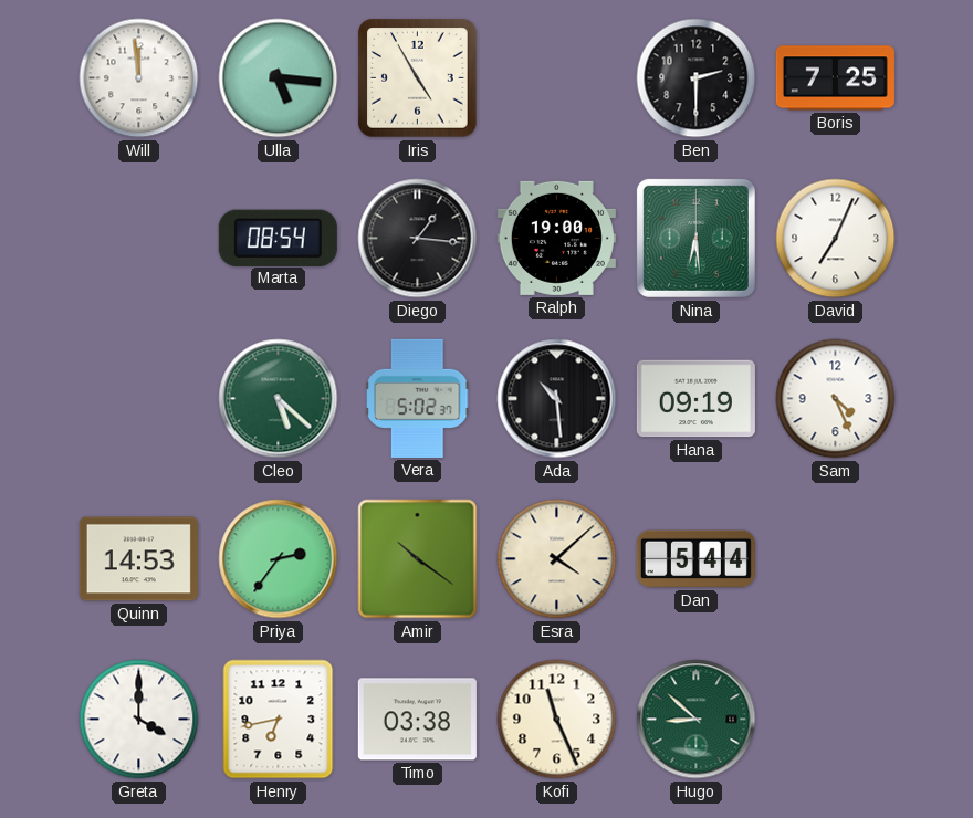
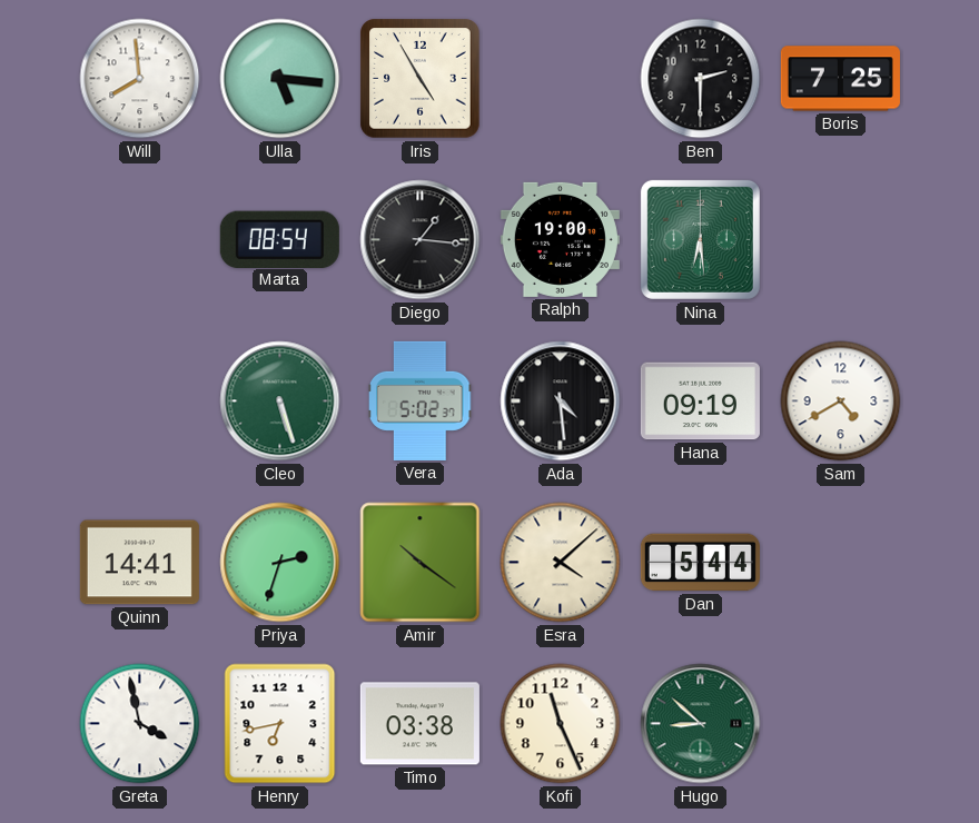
Will: 11:59 -> 7:59
David: 7:04 -> none
Cleo: 5:22 -> 5:27
Ada: 10:29 -> 4:29
Sam: 4:26 -> 4:40
Quinn: 14:53 -> 14:41
Priya: 2:36 -> 2:33
Greta: 4:00 -> 3:58
